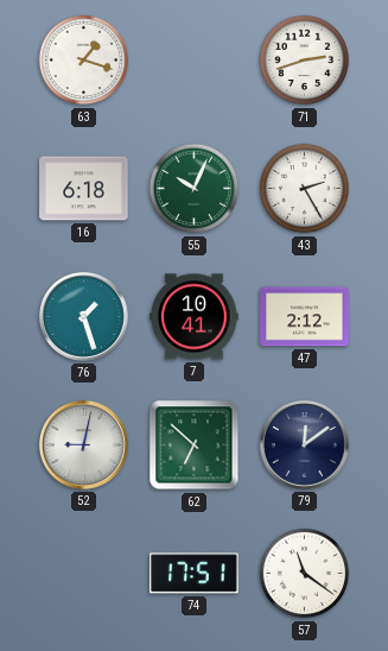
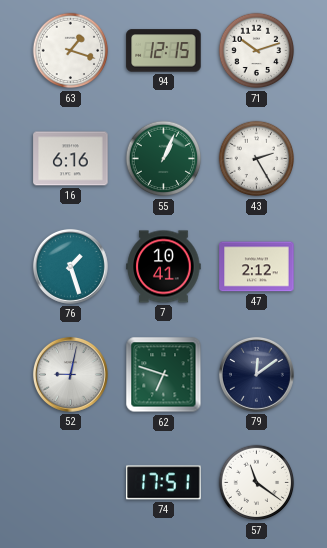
94: none -> 12:15
71: 2:42 -> 10:12
16: 6:18 -> 6:16
55: 10:04 -> 1:04
62: 6:52 -> 6:48
